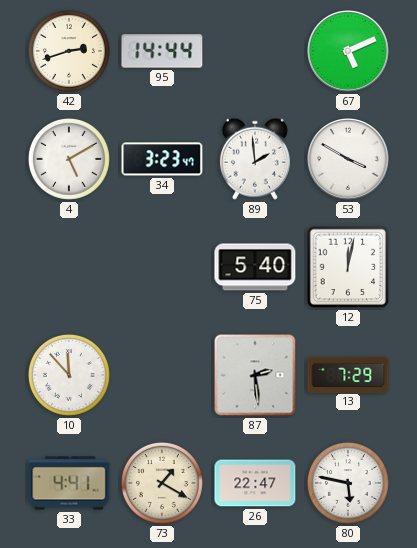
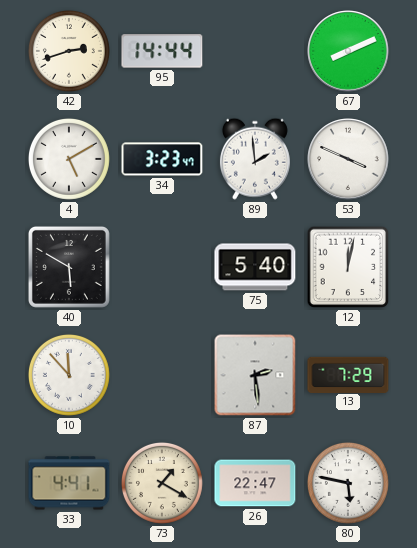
67: 5:11 -> 8:11
53: 3:50 -> 3:49
40: none -> 5:50
